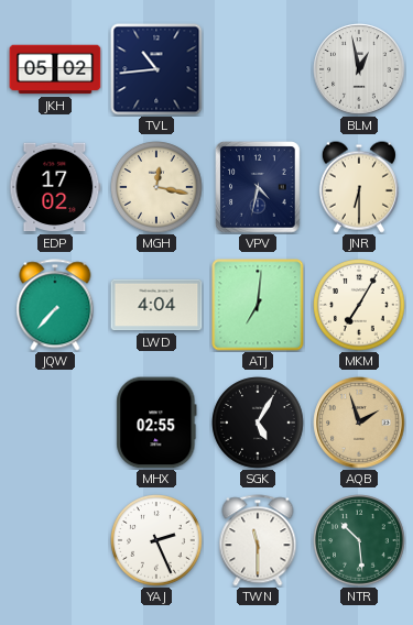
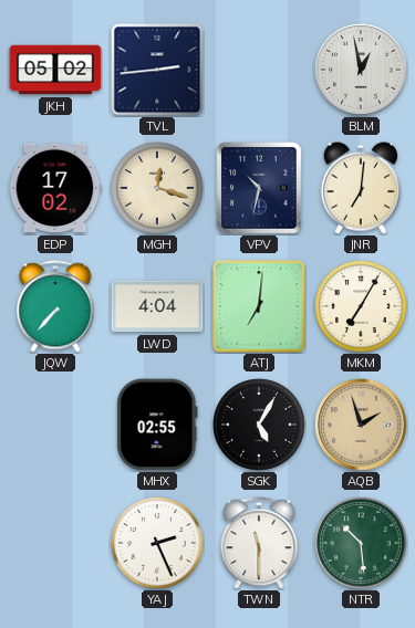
TVL: 10:44 -> 2:44
MGH: 12:17 -> 12:18
VPV: 4:32 -> 10:32
JNR: 6:30 -> 7:01
